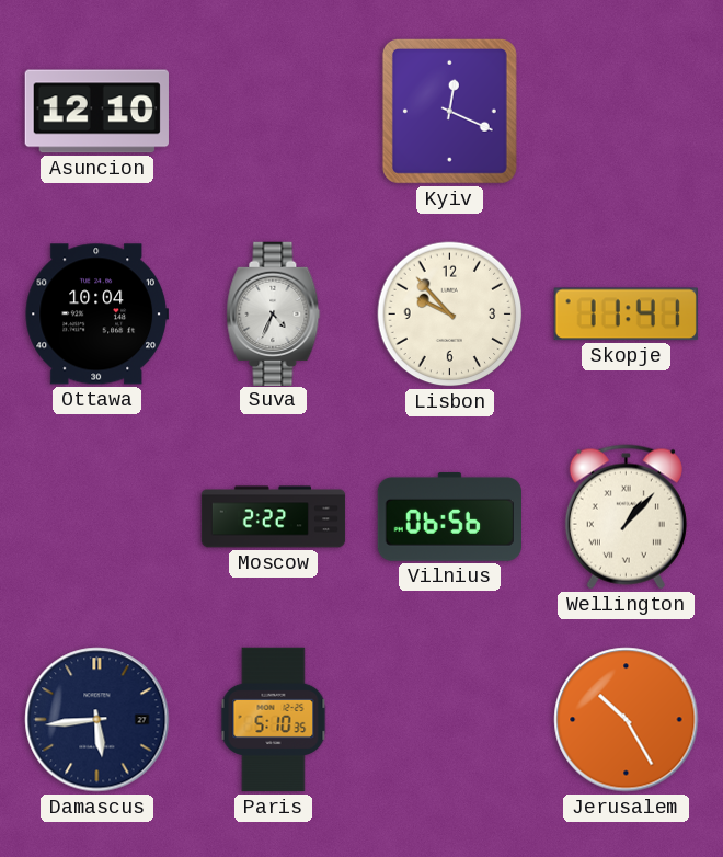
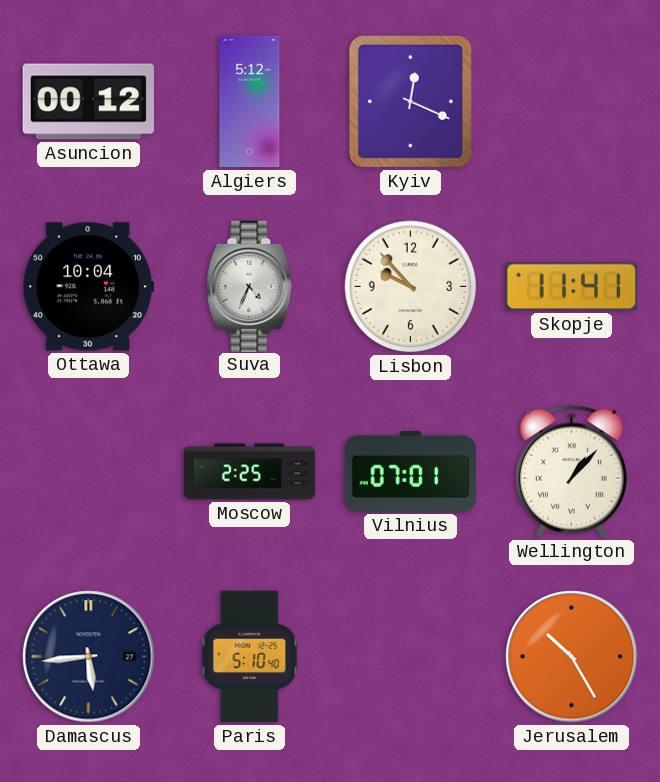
Asuncion: 12:10 -> 00:12
Algiers: none -> 5:12
Moscow: 2:22 -> 2:25
Vilnius: 06:56 -> 07:01
Paris: 5:10:35 -> 5:10:40
